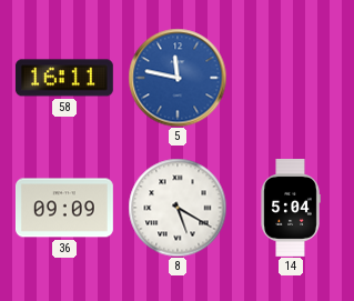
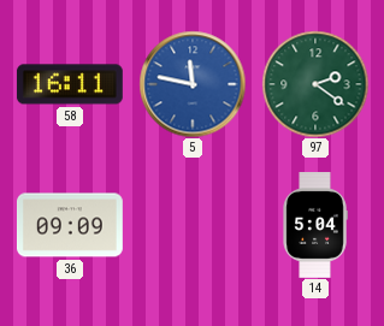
97: none -> 2:21
8: 5:20 -> none
